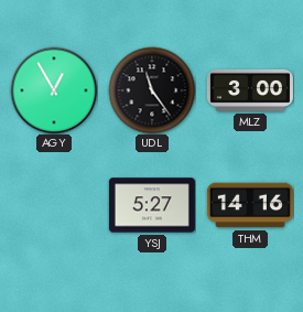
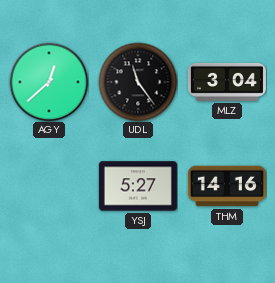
AGY: 12:55 -> 12:38
MLZ: 3:00 -> 3:04
